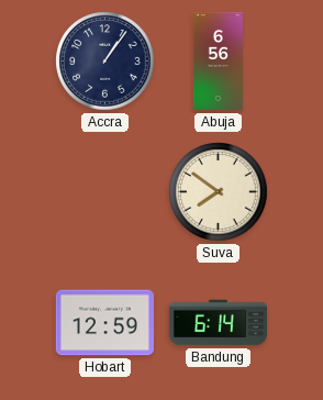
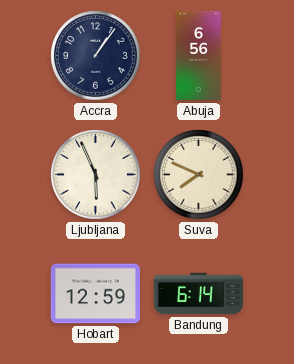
Ljubljana: none -> 5:56
Suva: 7:51 -> 7:49
